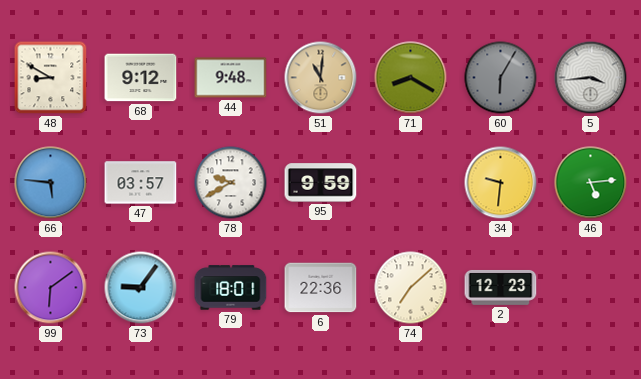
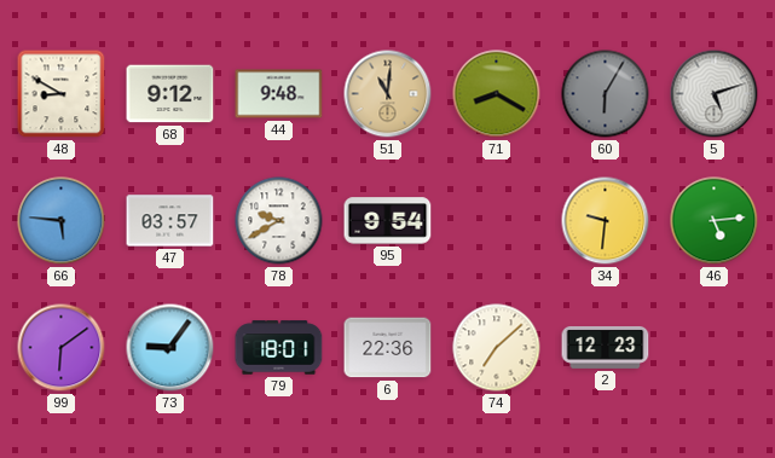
5: 3:44 -> 5:12
95: 9:59 -> 9:54
